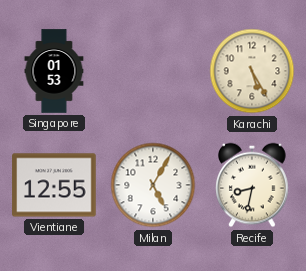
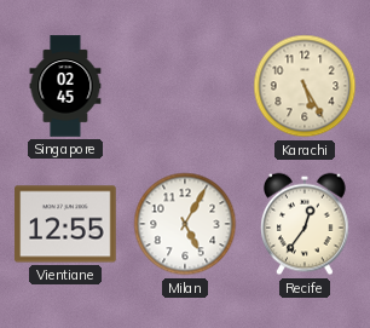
Singapore: 01:53 -> 02:45
Recife: 8:32 -> 12:36
